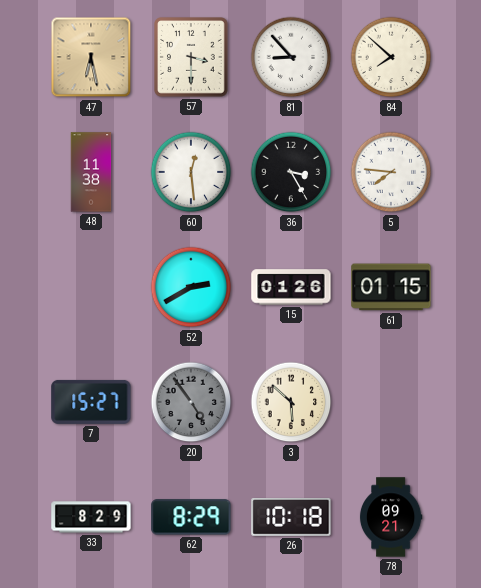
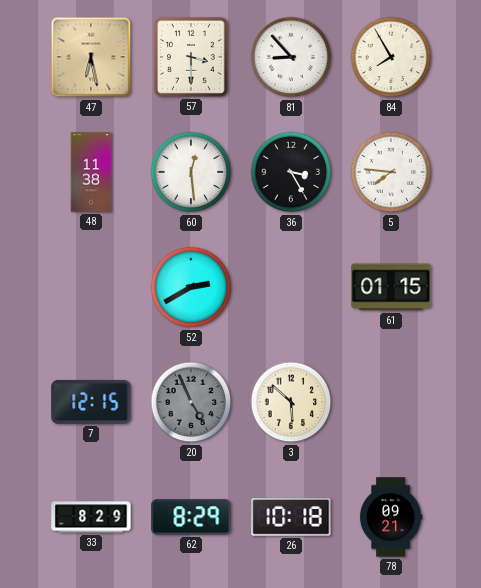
84: 7:52 -> 7:55
15: 01:26 -> none
7: 15:27 -> 12:15
20: 4:54 -> 4:56
